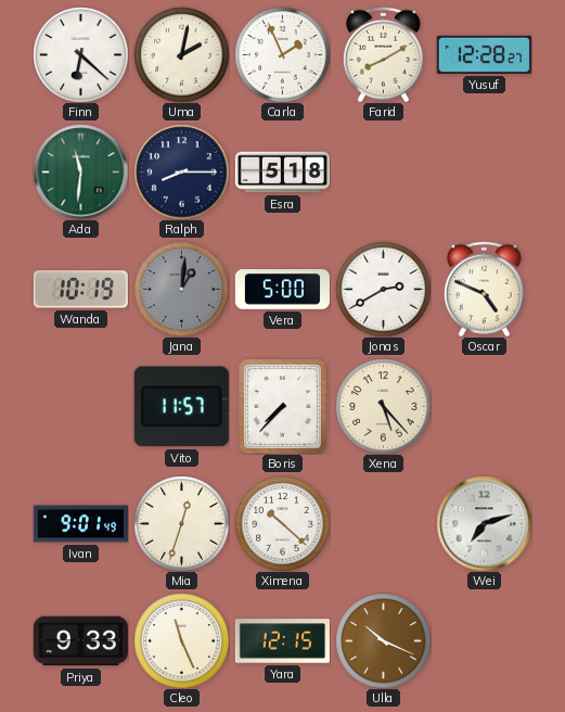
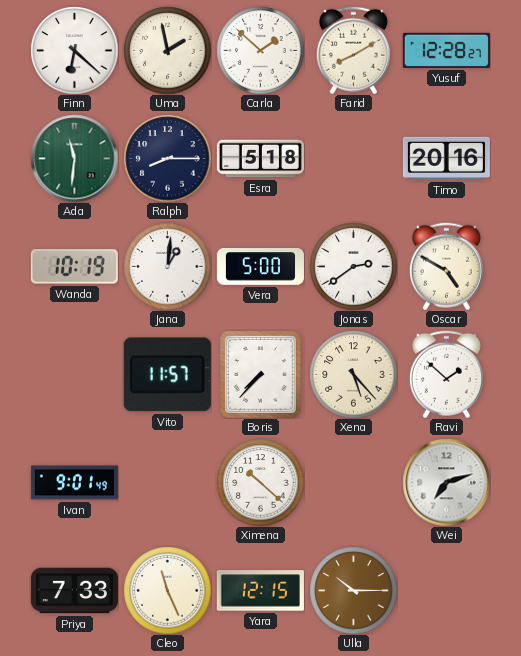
Uma: 2:02 -> 1:58
Carla: 1:56 -> 1:52
Timo: none -> 20:16
Jana dial: grey -> white
Jonas: 2:40 -> 2:39
Oscar: 4:49 -> 4:50
Ravi: none -> 1:52
Mia: 12:33 -> none
Priya: 9:33 -> 7:33
Ulla: 10:19 -> 10:15
